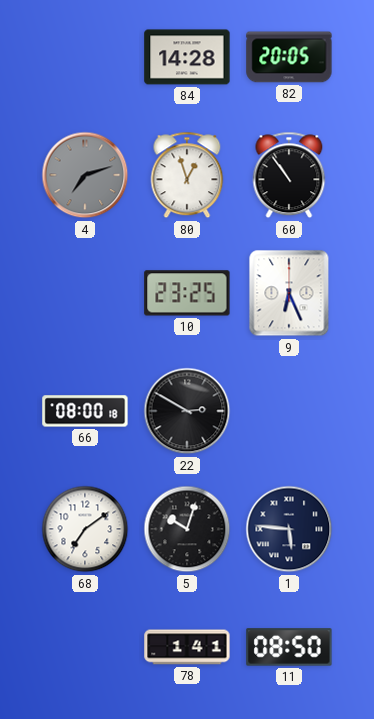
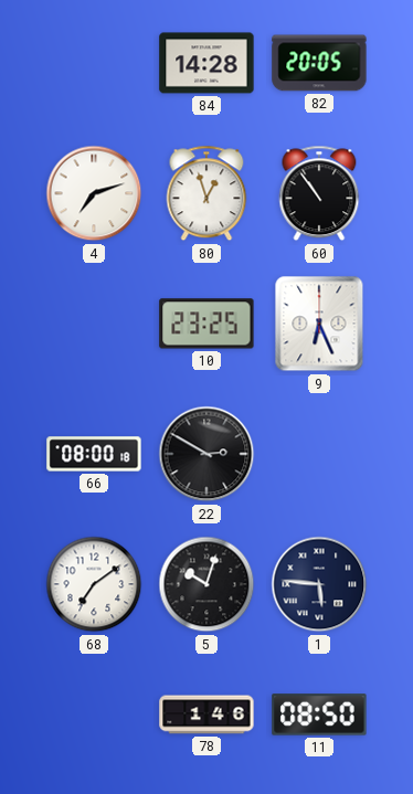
4 dial: grey -> white
78: 1:41 -> 1:46
